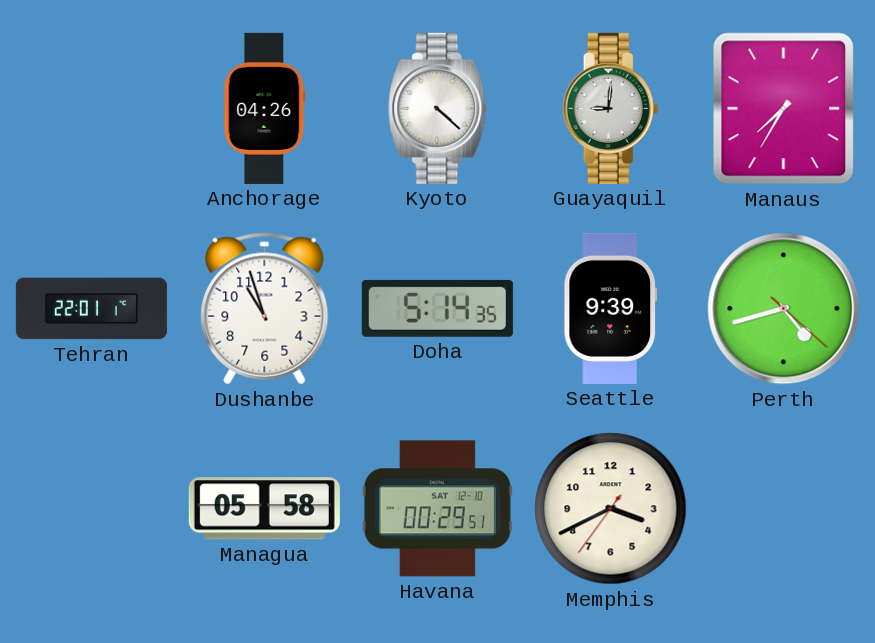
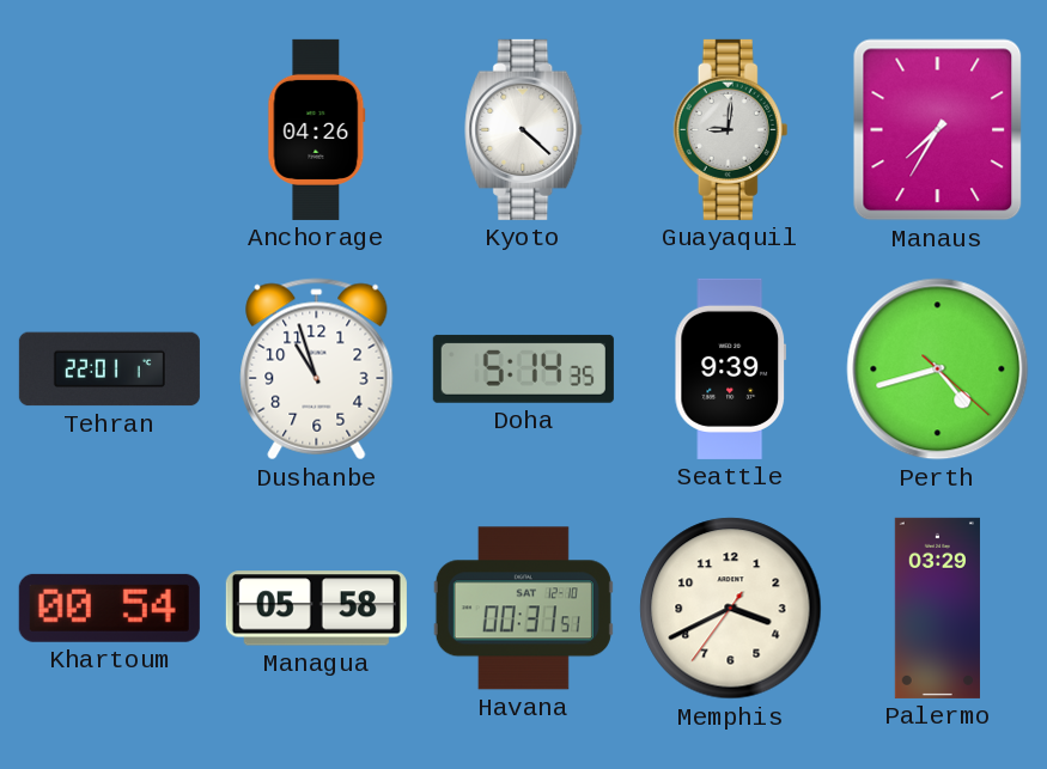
Khartoum: none -> 00:54
Havana: 00:29 -> 00:31
Palermo: none -> 03:29
